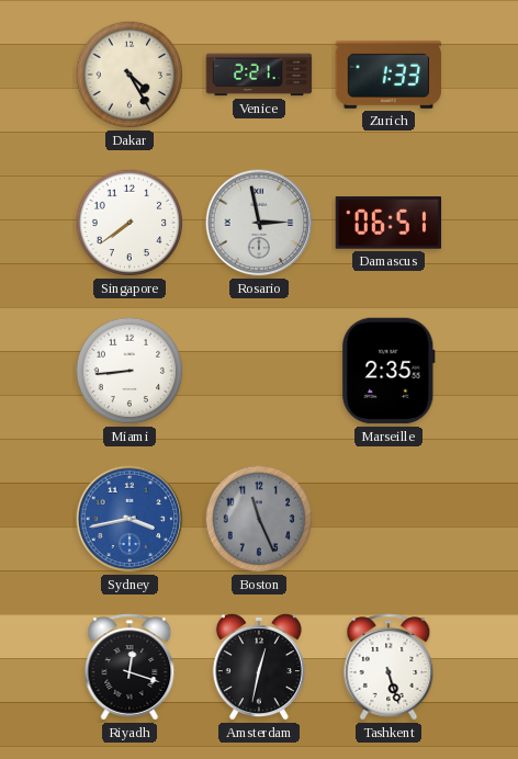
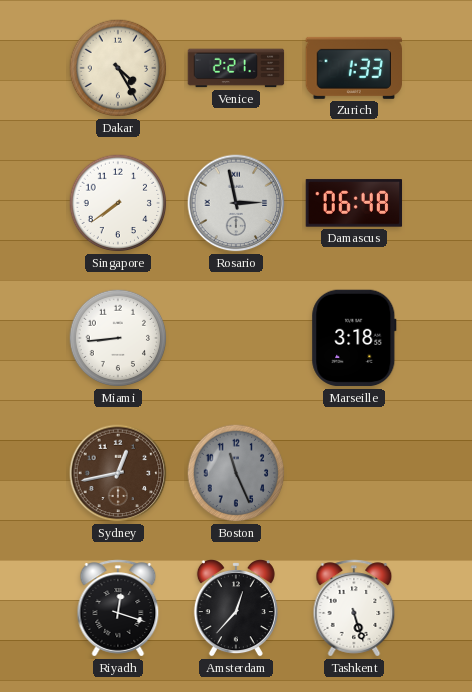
Damascus: 06:51 -> 06:48
Marseille: 2:35 -> 3:18
Sydney: 3:43 -> 12:43
Sydney dial: blue -> brown
Amsterdam: 12:32 -> 12:37
